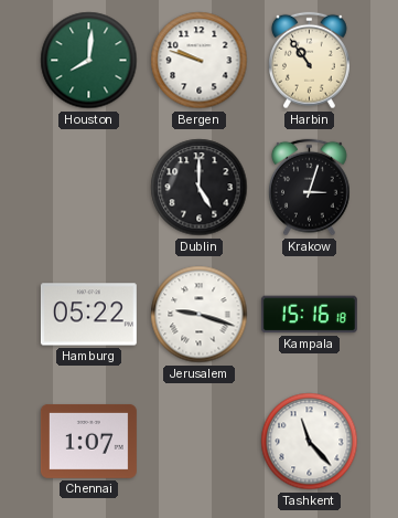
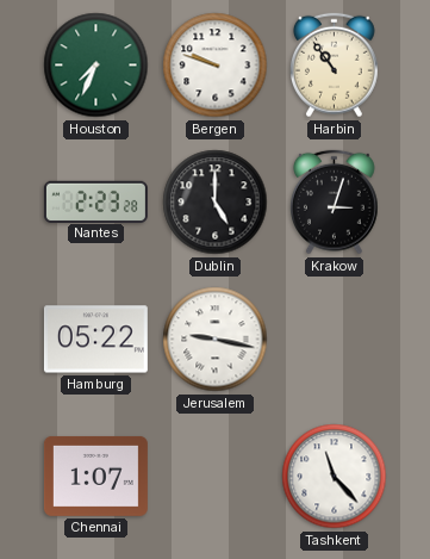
Houston: 8:01 -> 7:34
Nantes: none -> 2:23
Jerusalem: 9:18 -> 9:17
Kampala: 15:16 -> none
